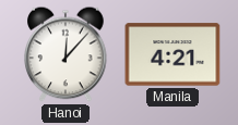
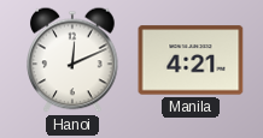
Hanoi: 12:07 -> 12:11
